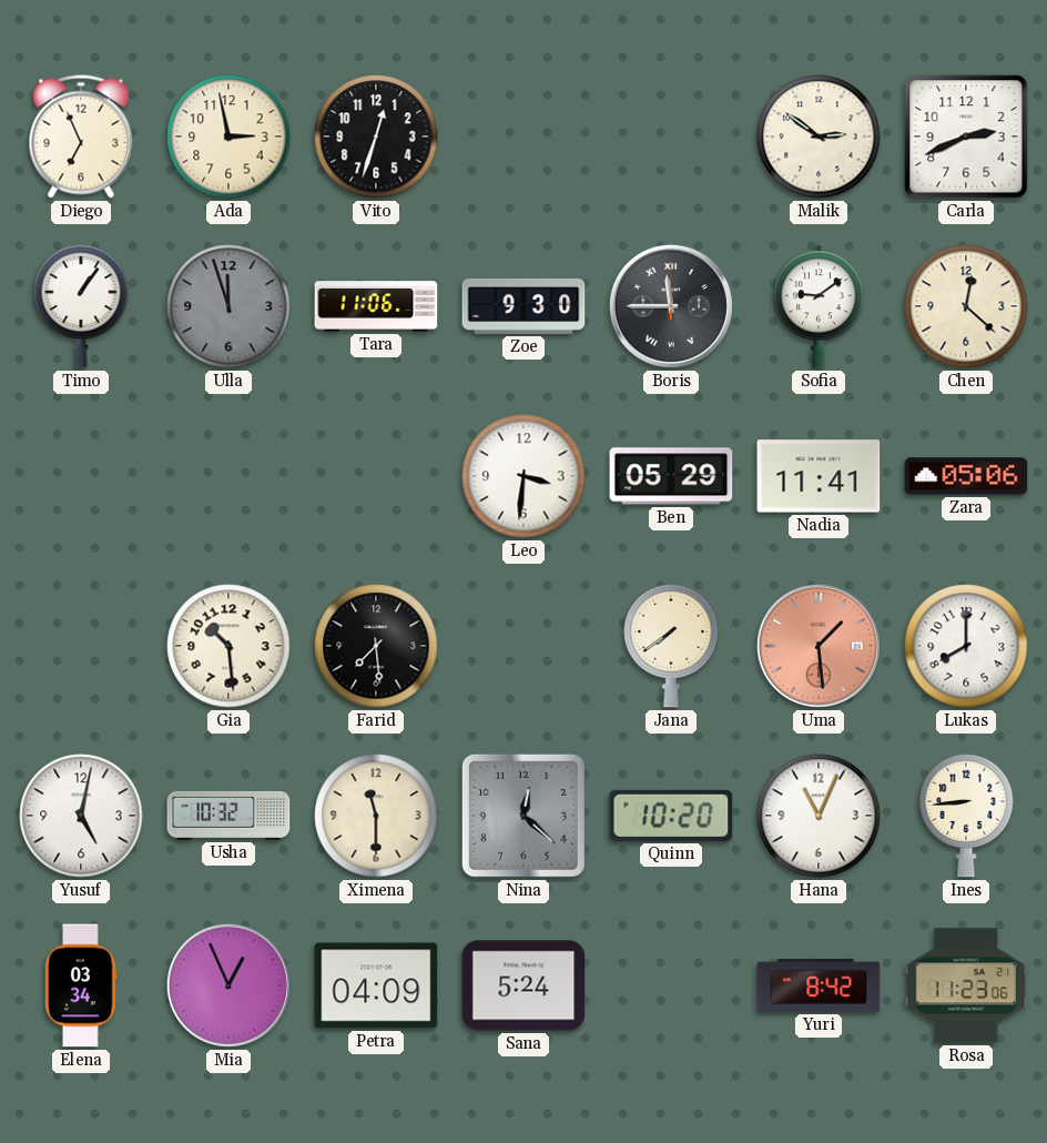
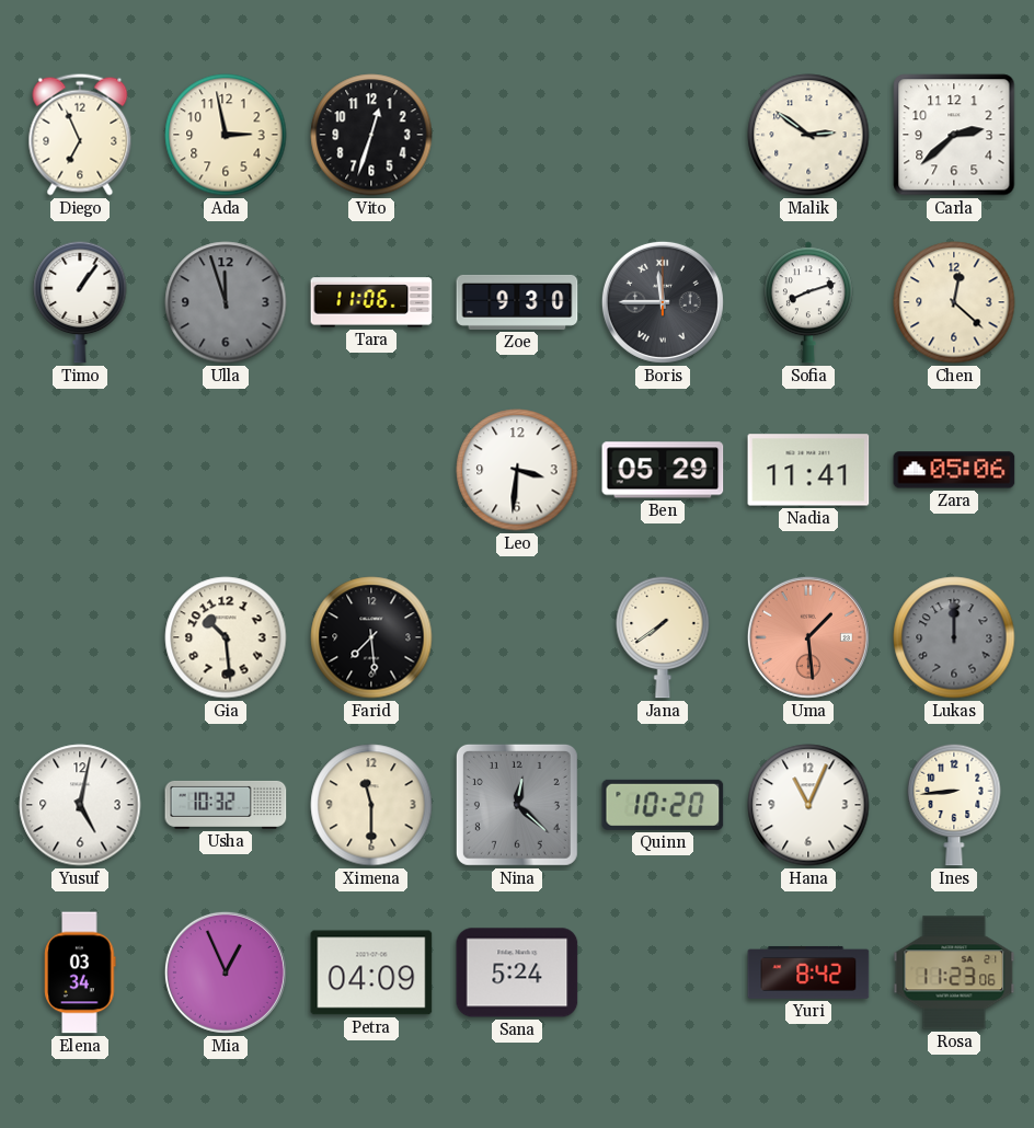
Carla: 2:41 -> 2:38
Sofia: 9:09 -> 8:12
Lukas: 8:00 -> 12:00
Lukas dial: white -> grey
